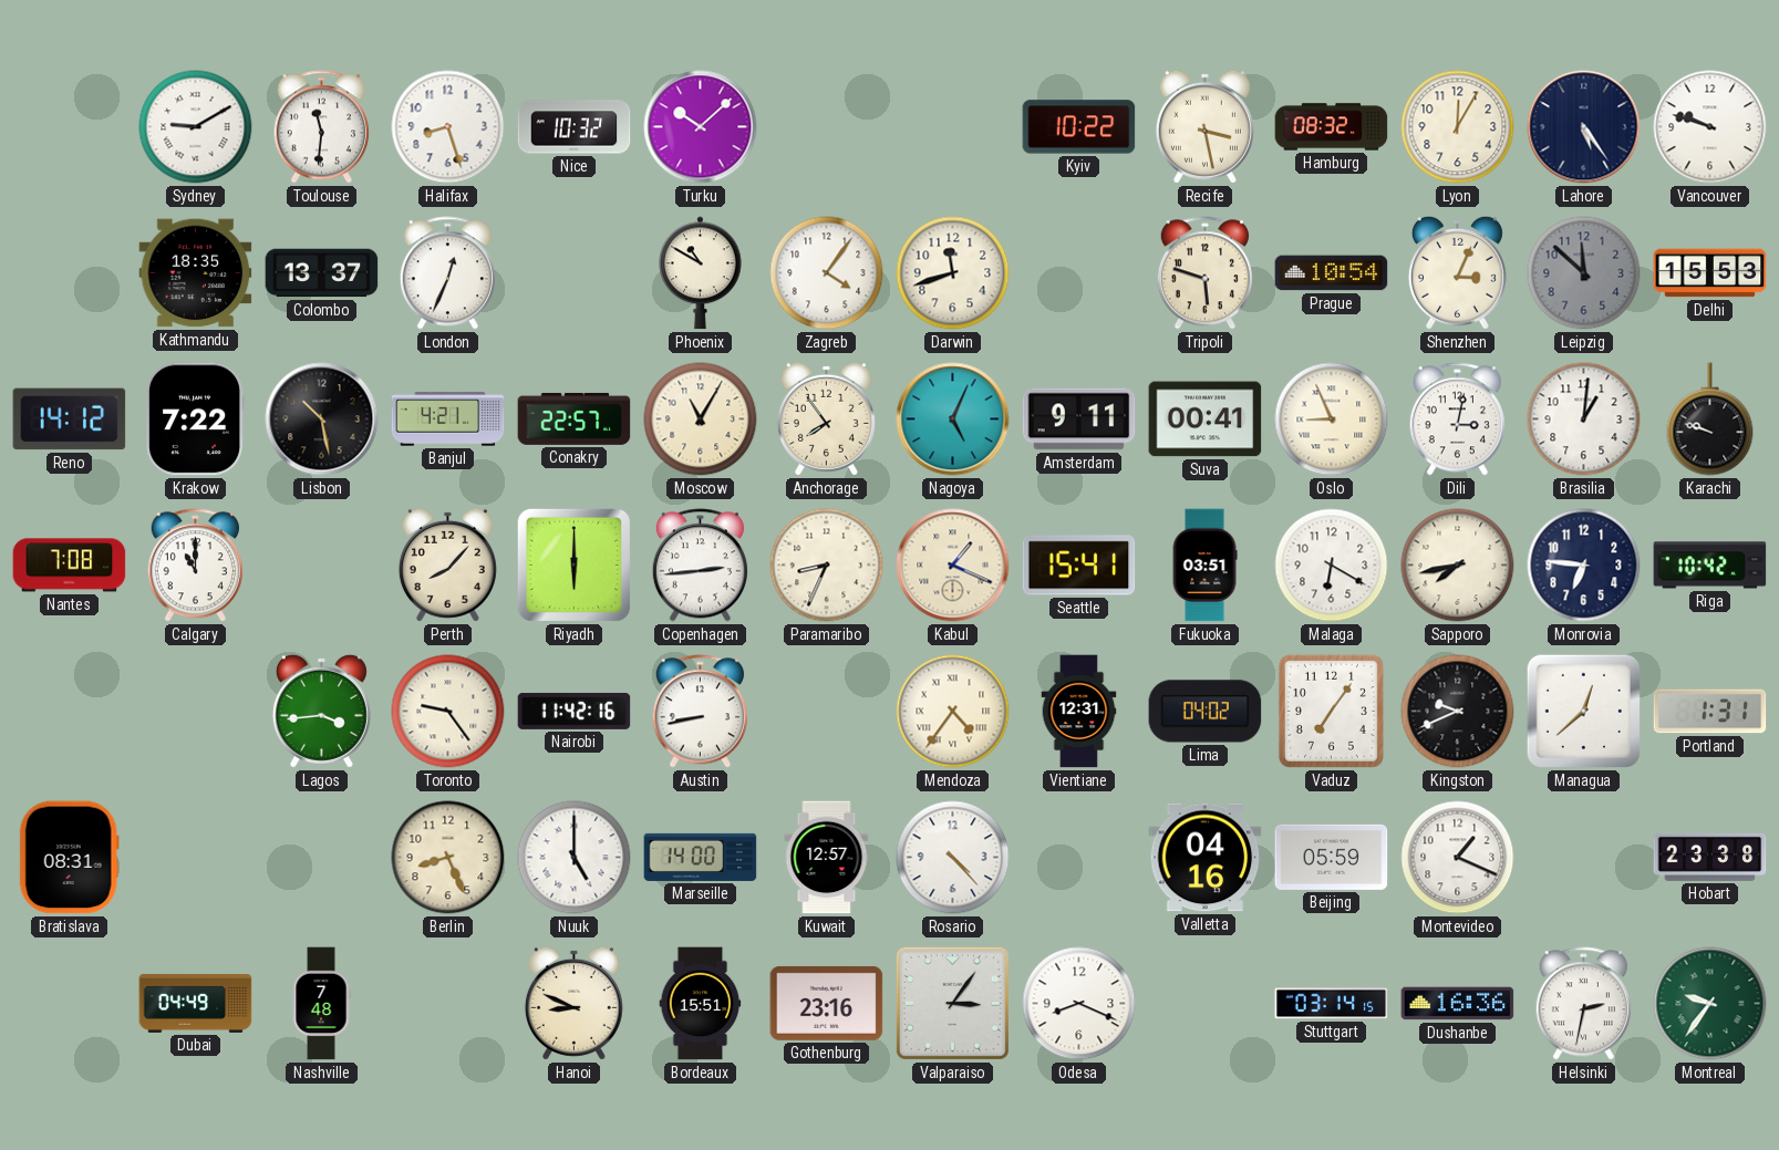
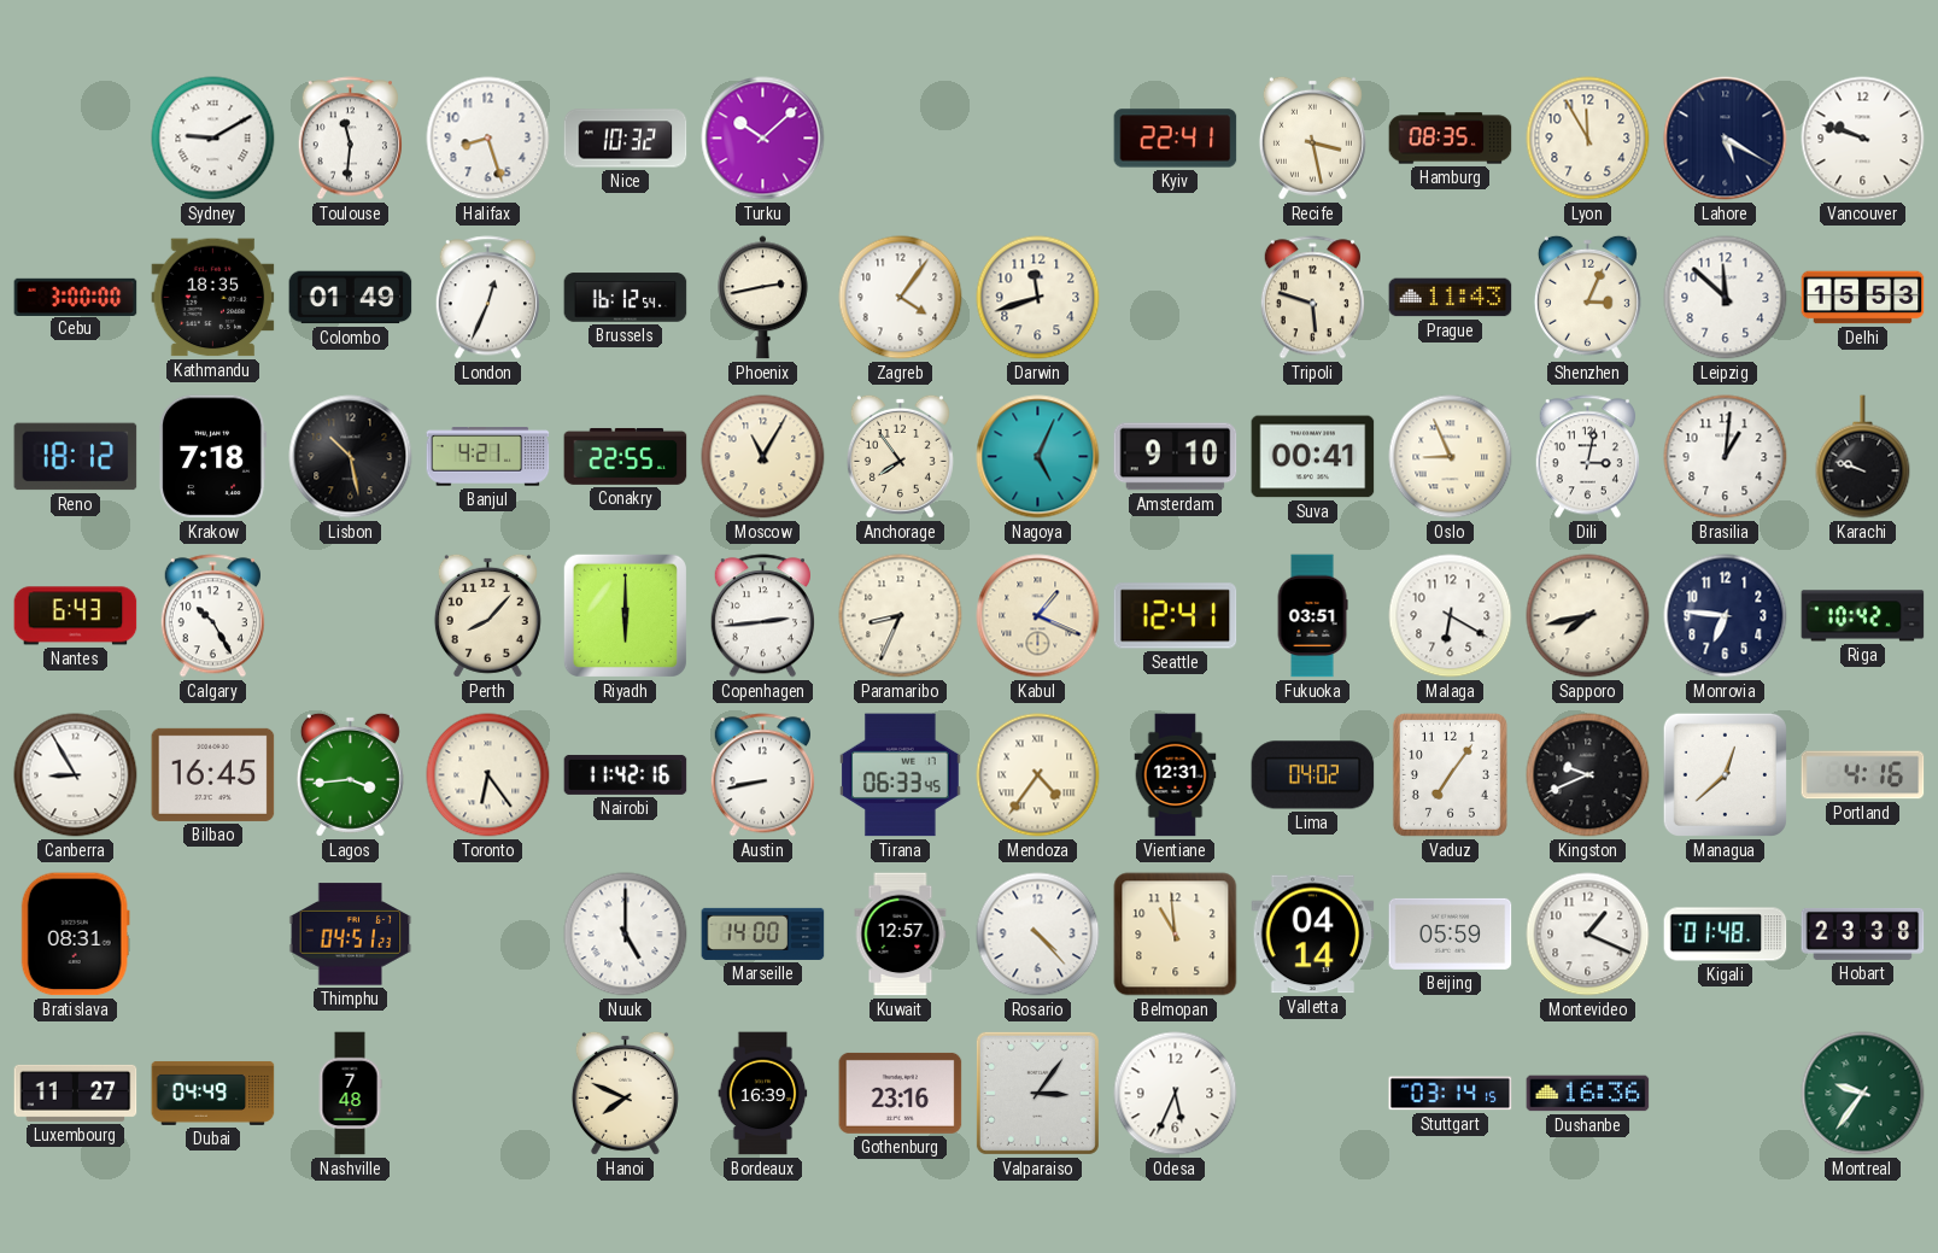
Kyiv: 10:22 -> 22:41
Hamburg: 08:32 -> 08:35
Lyon: 12:05 -> 11:55
Lahore: 5:24 -> 5:20
Cebu: none -> 3:00
Colombo: 13:37 -> 01:49
Brussels: none -> 16:12
Phoenix: 10:50 -> 2:43
Prague: 10:54 -> 11:43
Leipzig dial: grey -> white
Reno: 14:12 -> 18:12
Krakow: 7:22 -> 7:18
Conakry: 22:57 -> 22:55
Amsterdam: 9:11 -> 9:10
Nantes: 7:08 -> 6:43
Calgary: 11:00 -> 10:25
Seattle: 15:41 -> 12:41
Canberra: none -> 8:55
Bilbao: none -> 16:45
Toronto: 9:24 -> 6:24
Tirana: none -> 06:33
Portland: 1:31 -> 4:16
Thimphu: none -> 04:51
Berlin: 8:26 -> none
Belmopan: none -> 10:59
Valletta: 04:16 -> 04:14
Kigali: none -> 01:48
Luxembourg: none -> 11:27
Hanoi: 8:49 -> 7:49
Bordeaux: 15:51 -> 16:39
Odesa: 8:19 -> 5:34
Helsinki: 2:32 -> none
